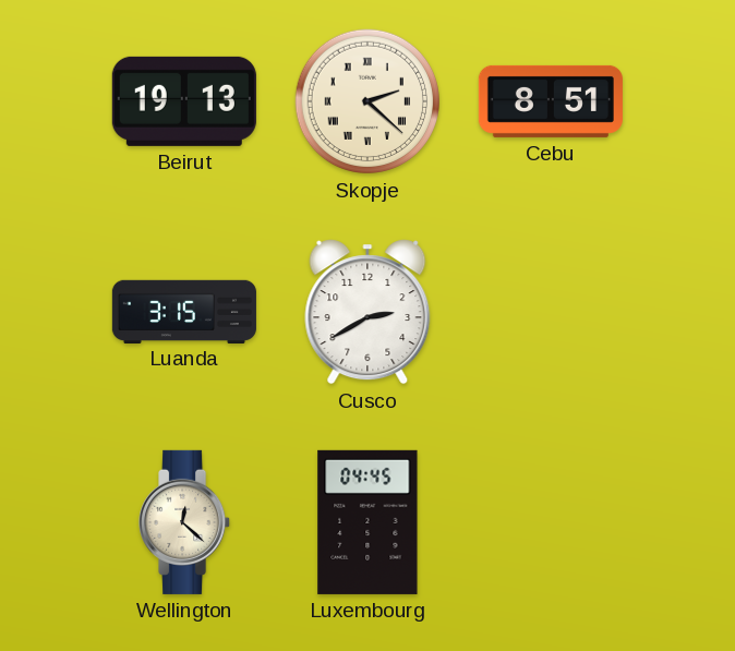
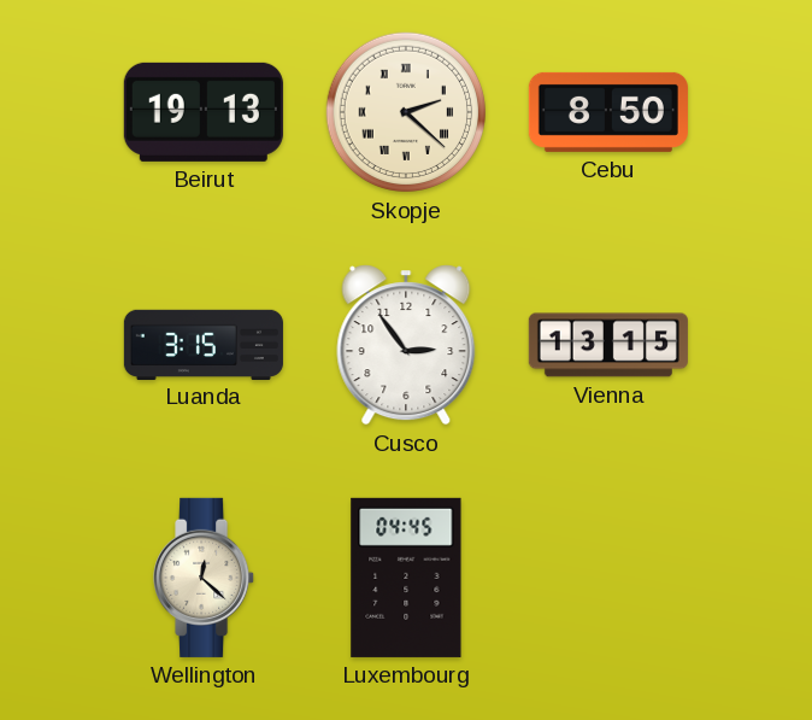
Cebu: 8:51 -> 8:50
Cusco: 2:40 -> 2:54
Vienna: none -> 13:15
